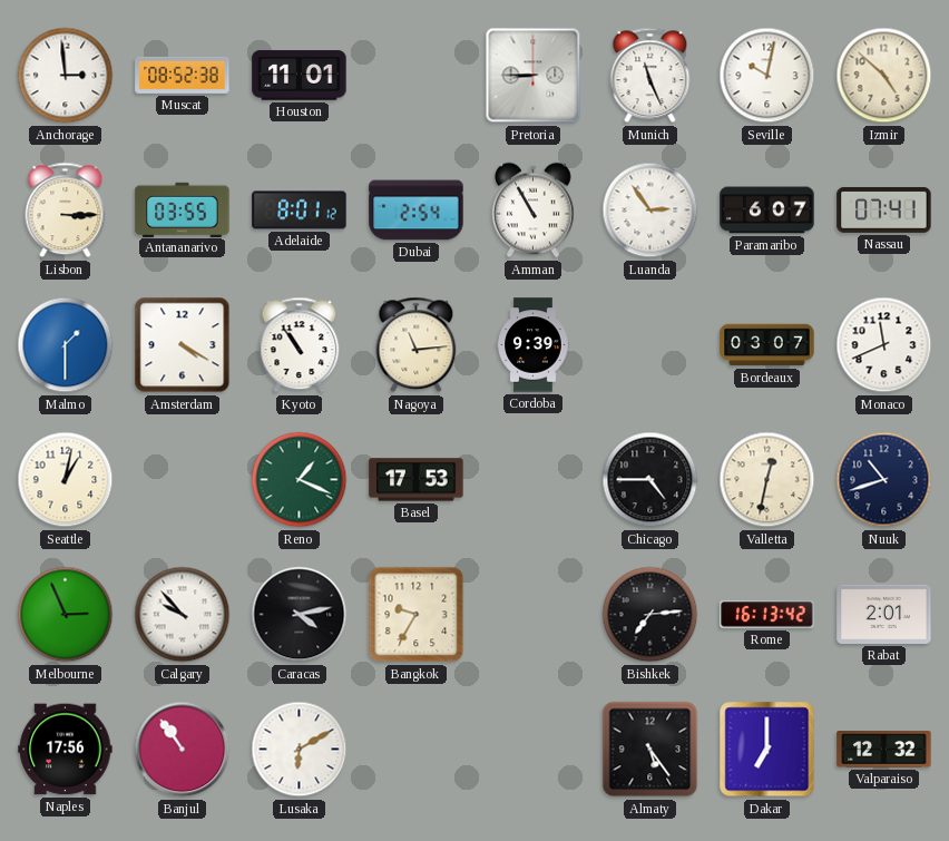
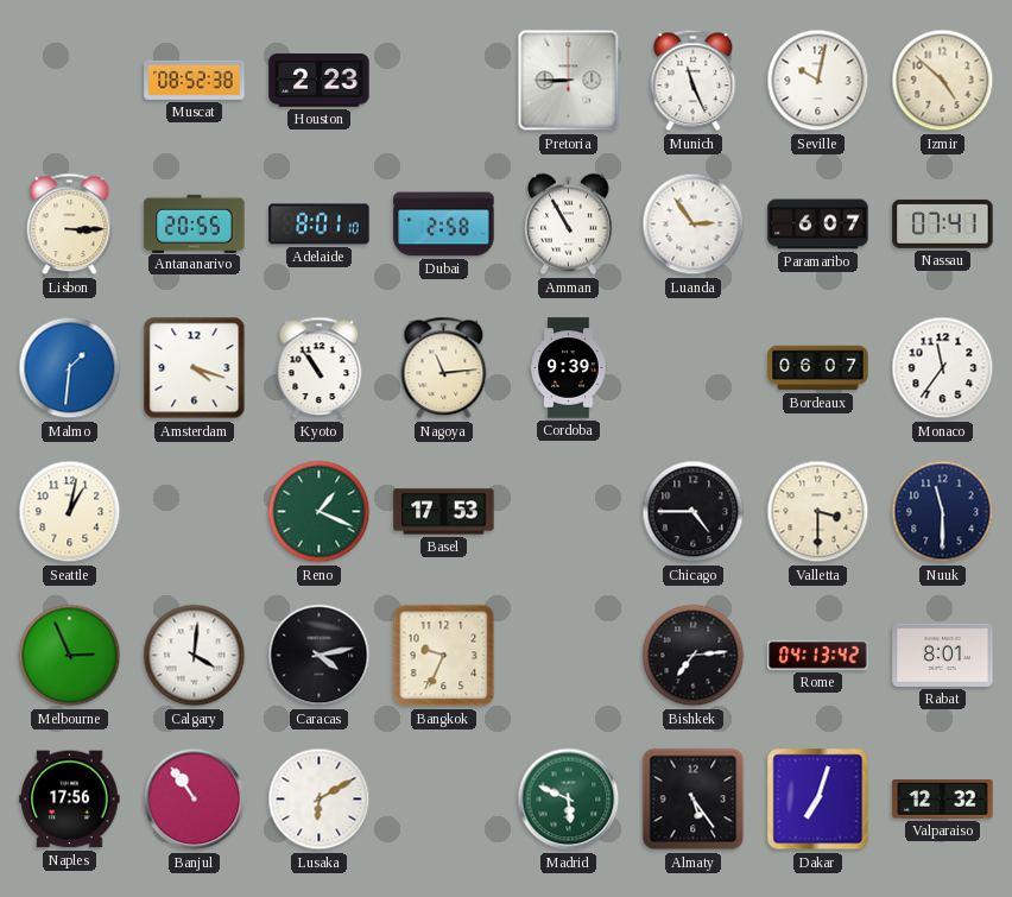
Anchorage: 2:59 -> none
Houston: 11:01 -> 2:23
Antananarivo: 03:55 -> 20:55
Adelaide: 8:01:12 -> 8:01:10
Dubai: 2:54 -> 2:58
Malmo: 1:30 -> 1:31
Amsterdam: 4:20 -> 4:18
Bordeaux: 03:07 -> 06:07
Monaco: 11:41 -> 11:36
Valletta: 12:32 -> 3:30
Nuuk: 10:42 -> 11:30
Calgary: 9:53 -> 4:01
Bangkok: 9:35 -> 9:34
Rome: 16:13 -> 04:13
Rabat: 2:01 -> 8:01
Madrid: none -> 5:49
Dakar: 7:00 -> 7:03
